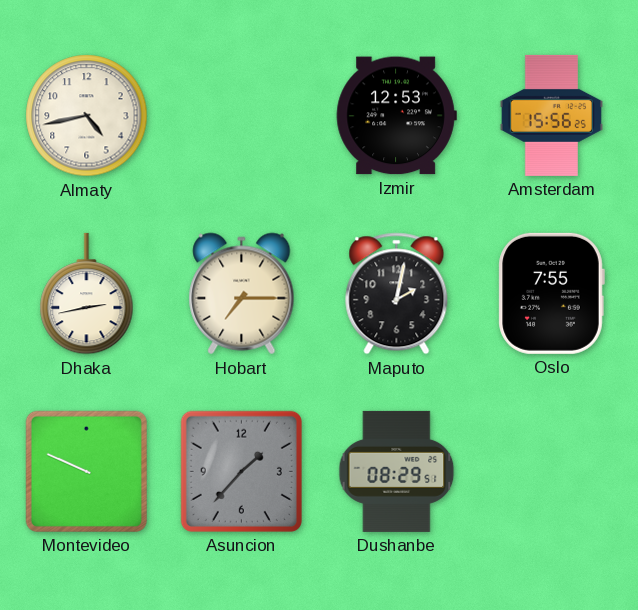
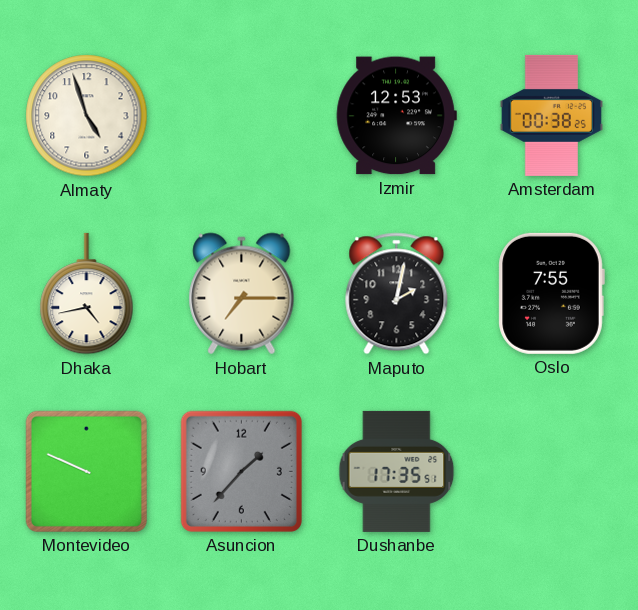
Almaty: 4:43 -> 4:57
Amsterdam: 15:56 -> 00:38
Dhaka: 2:43 -> 4:43
Dushanbe: 08:29 -> 17:35
